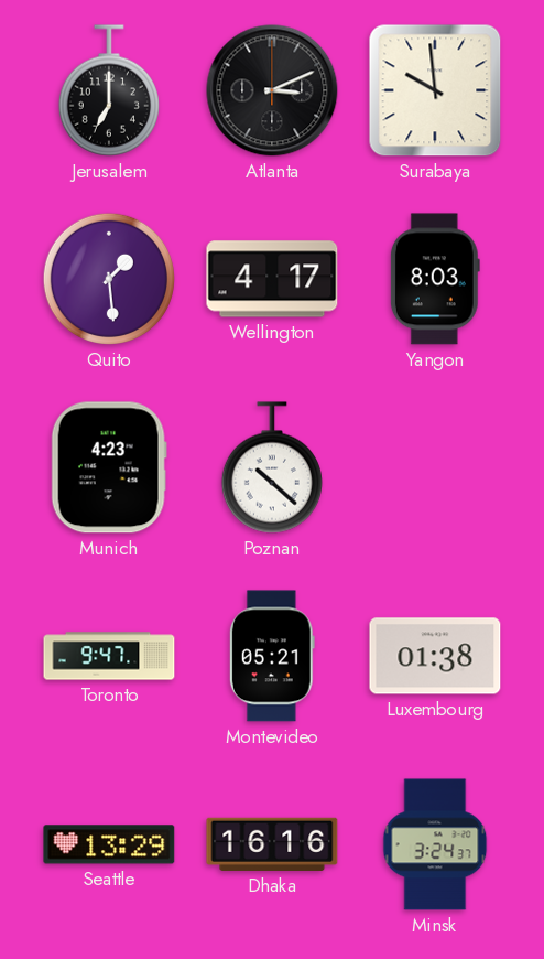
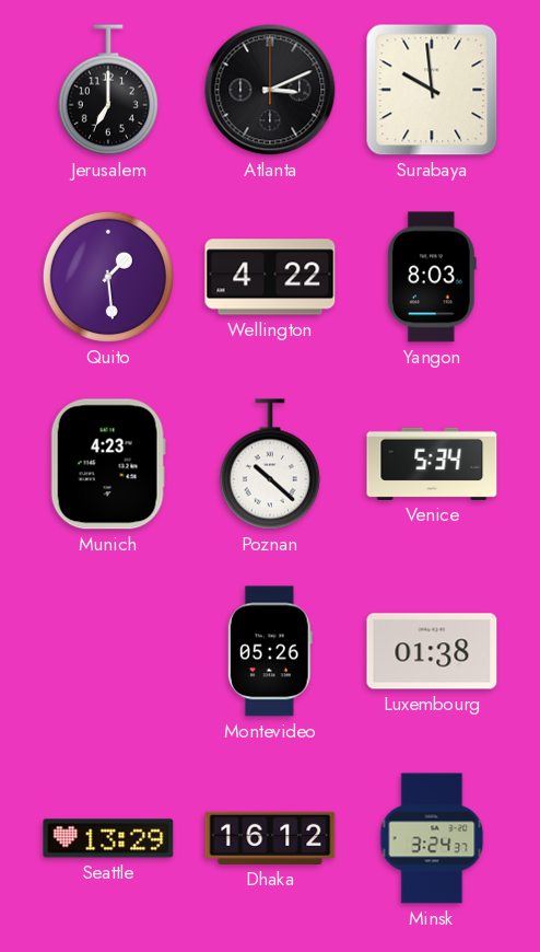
Wellington: 4:17 -> 4:22
Venice: none -> 5:34
Toronto: 9:47 -> none
Montevideo: 05:21 -> 05:26
Dhaka: 16:16 -> 16:12
